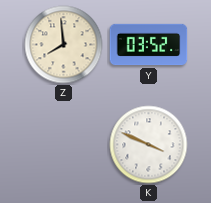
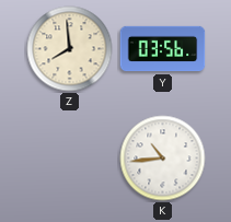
Y: 03:52 -> 03:56
K: 3:49 -> 10:44
